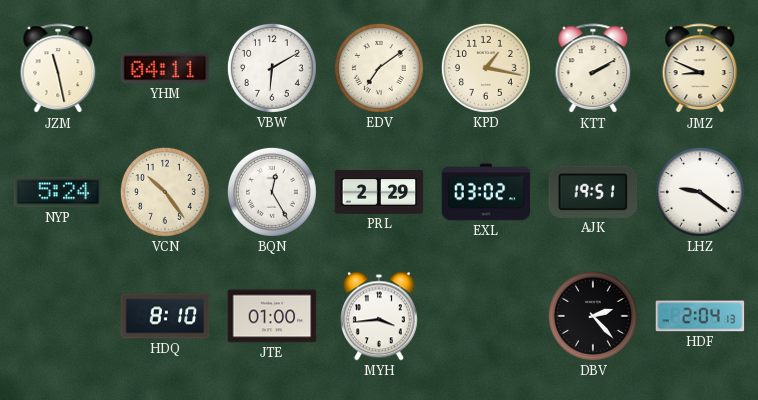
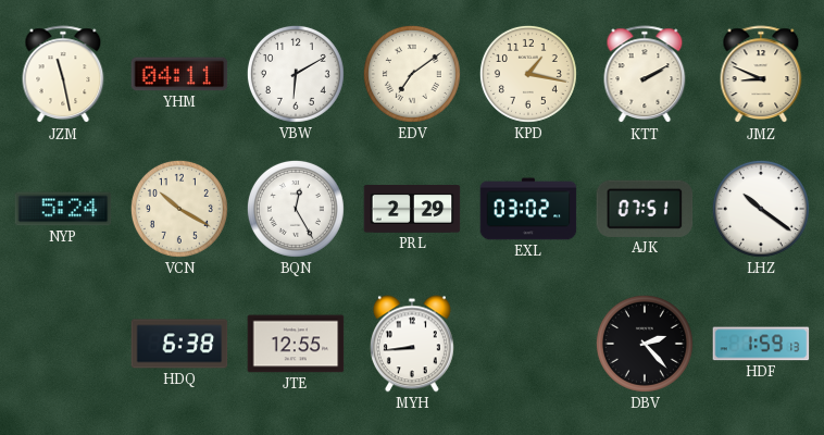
VCN: 10:24 -> 10:20
AJK: 19:51 -> 07:51
LHZ: 9:21 -> 10:21
HDQ: 8:10 -> 6:38
JTE: 01:00 -> 12:55
MYH: 3:44 -> 8:44
HDF: 2:04 -> 1:59
